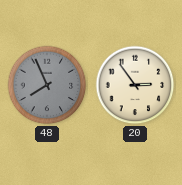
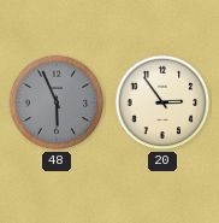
48: 7:56 -> 5:56
